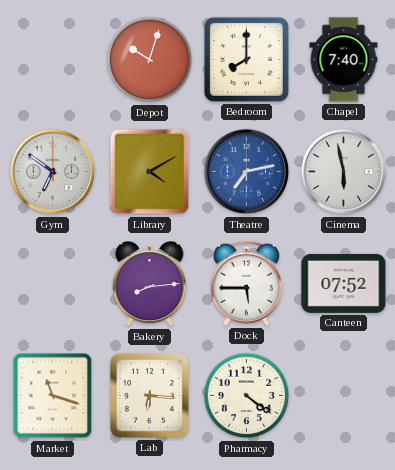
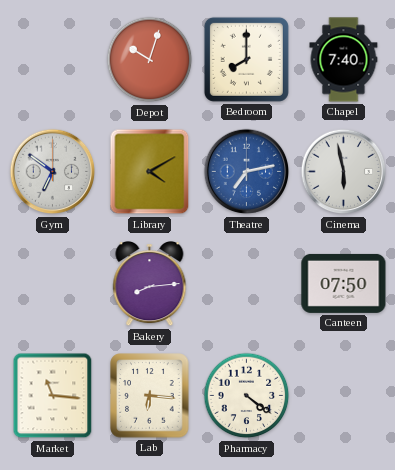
Dock: 5:45 -> none
Canteen: 07:52 -> 07:50
Market: 11:18 -> 11:16
